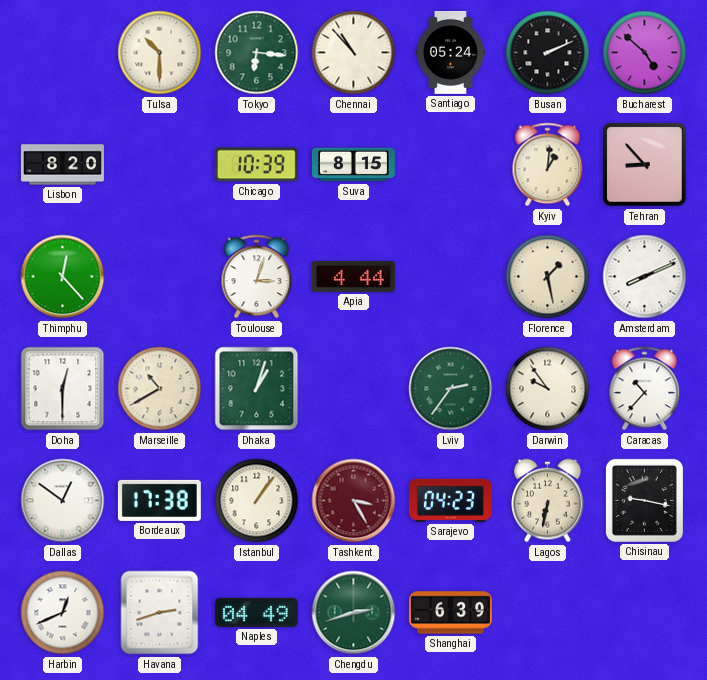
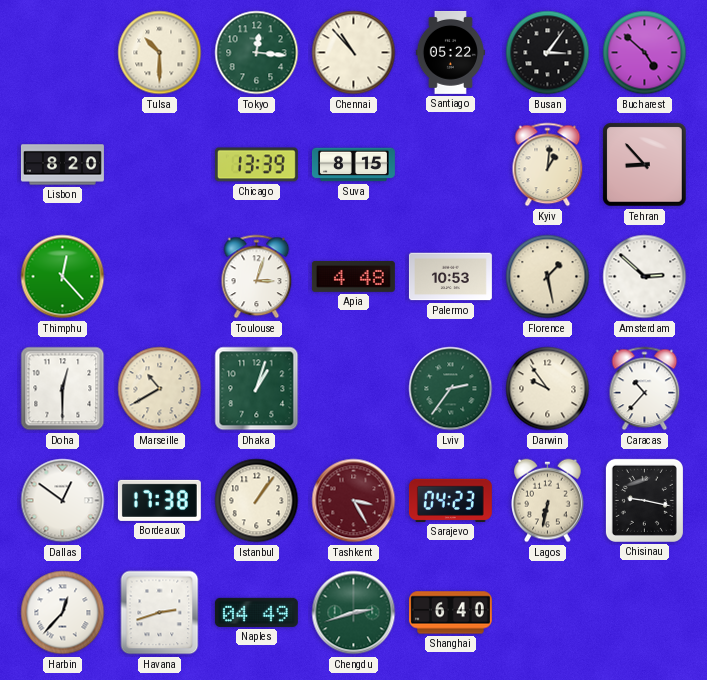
Tokyo: 6:16 -> 12:16
Santiago: 05:24 -> 05:22
Busan: 2:11 -> 3:06
Chicago: 10:39 -> 13:39
Apia: 4:44 -> 4:48
Palermo: none -> 10:53
Amsterdam: 8:11 -> 2:52
Harbin: 12:41 -> 12:37
Shanghai: 6:39 -> 6:40
